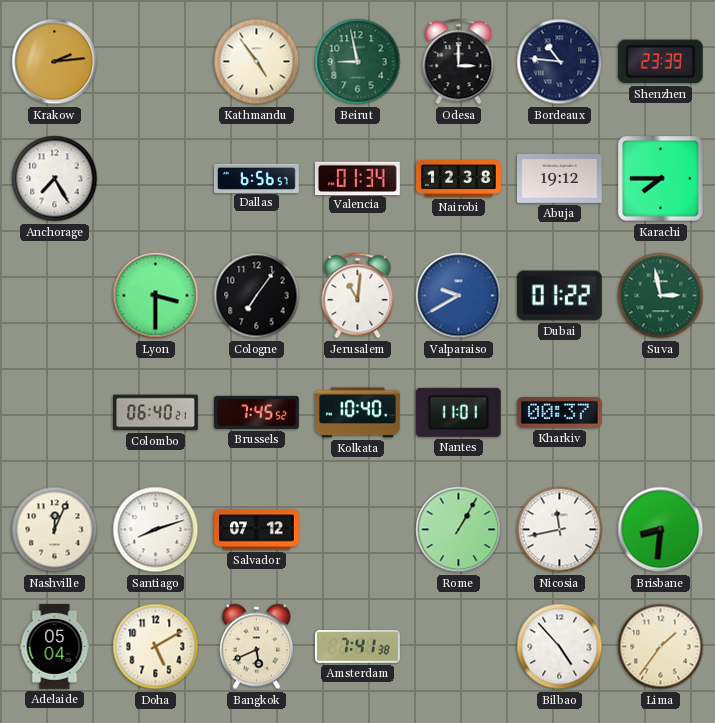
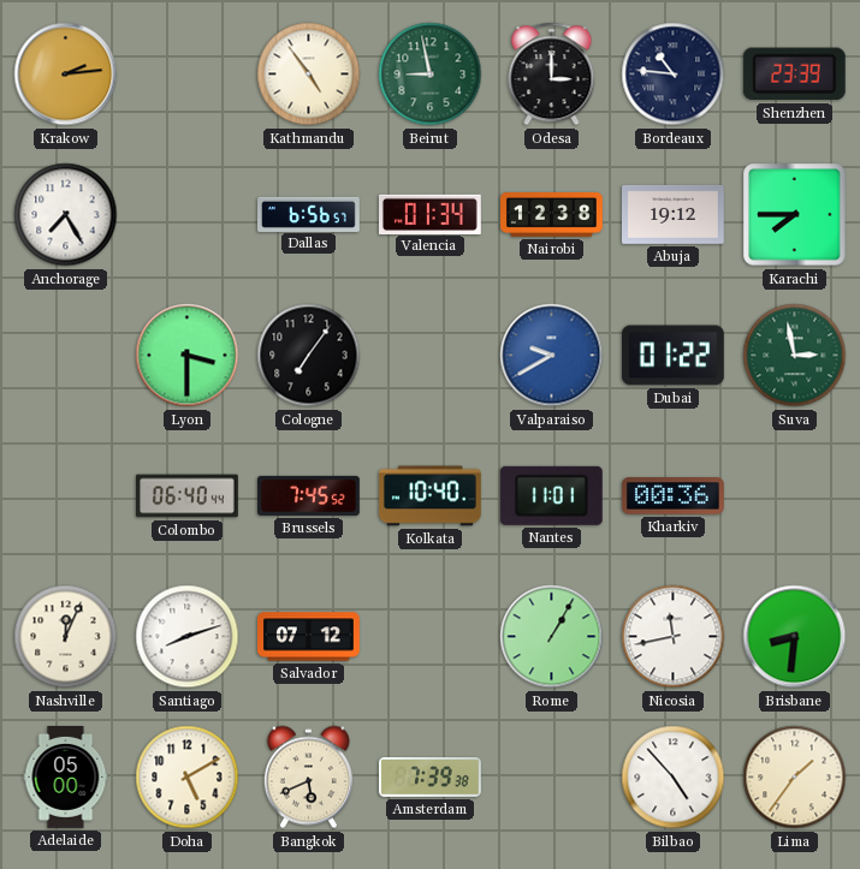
Jerusalem: 11:01 -> none
Colombo: 06:40:21 -> 06:40:44
Kharkiv: 00:37 -> 00:36
Adelaide: 05:04 -> 05:00
Amsterdam: 7:41 -> 7:39
